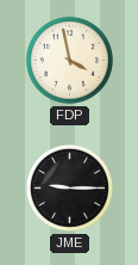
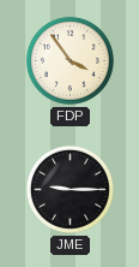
FDP: 3:58 -> 3:54
